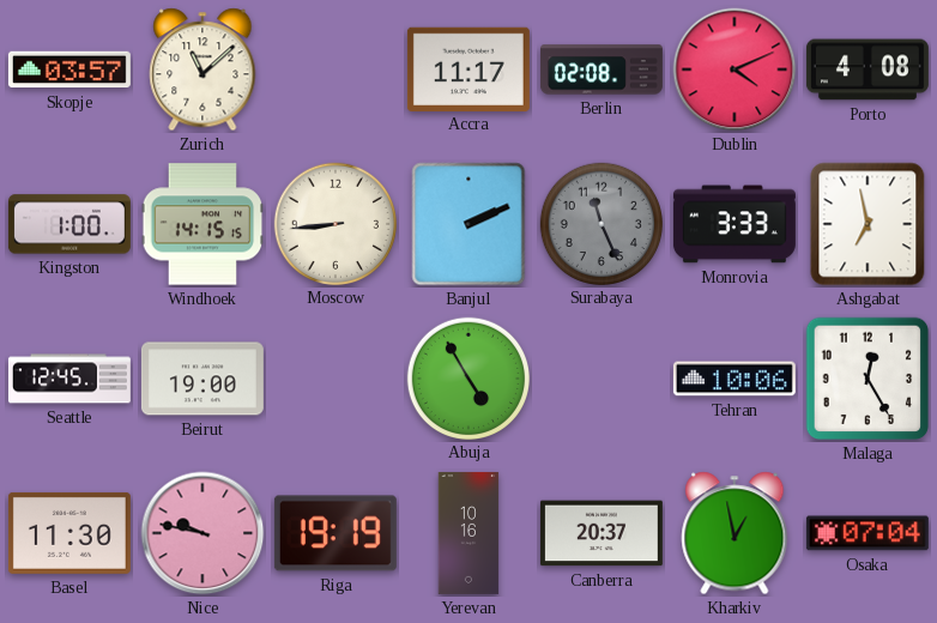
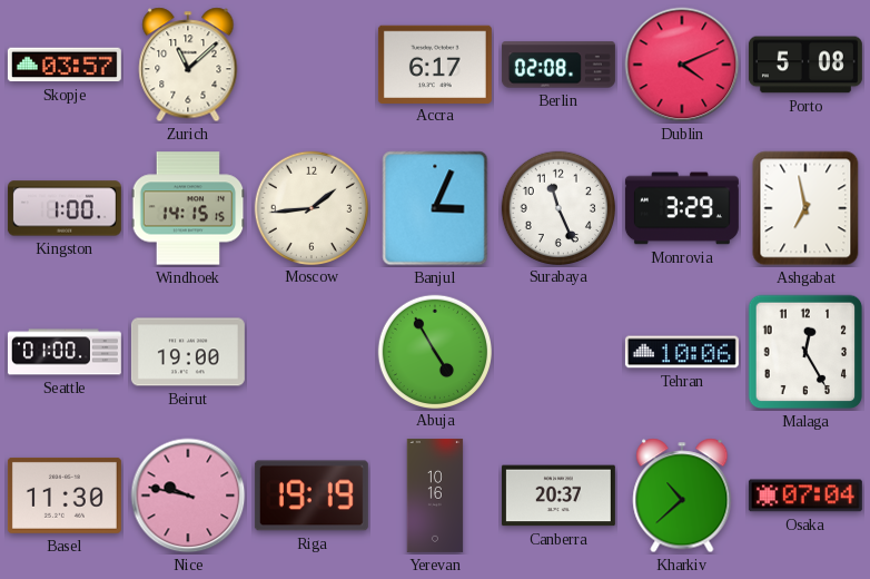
Accra: 11:17 -> 6:17
Porto: 4:08 -> 5:08
Moscow: 8:44 -> 1:44
Banjul: 2:11 -> 3:04
Surabaya dial: grey -> white
Monrovia: 3:33 -> 3:29
Seattle: 12:45 -> 01:00
Kharkiv: 12:58 -> 10:38
